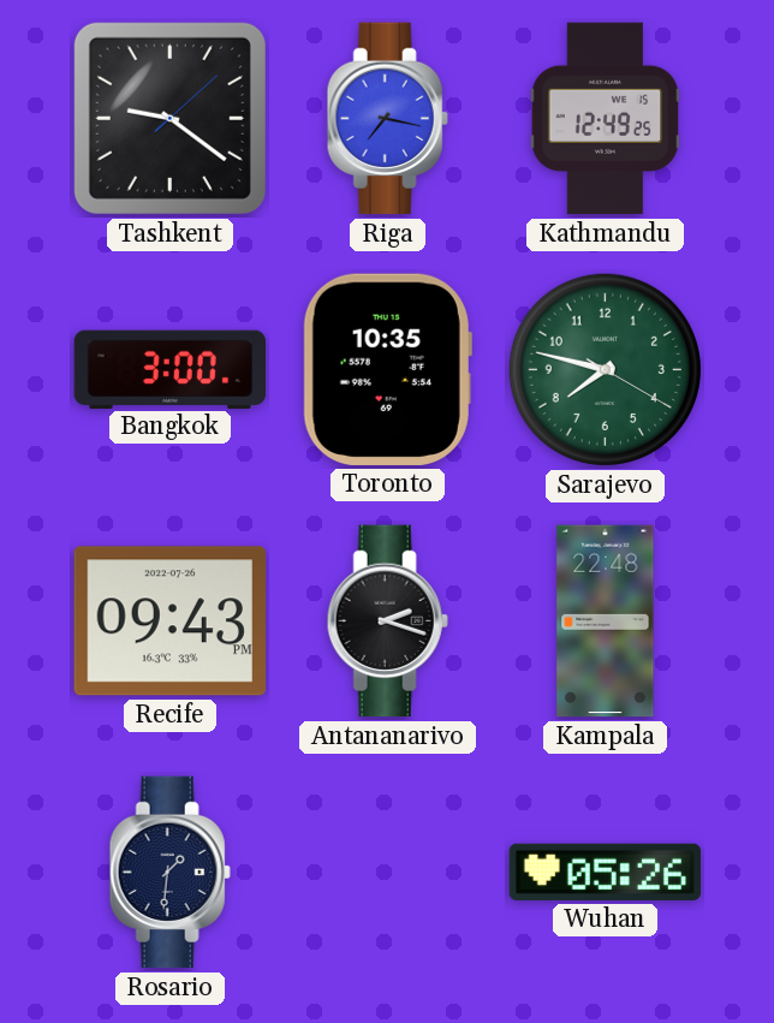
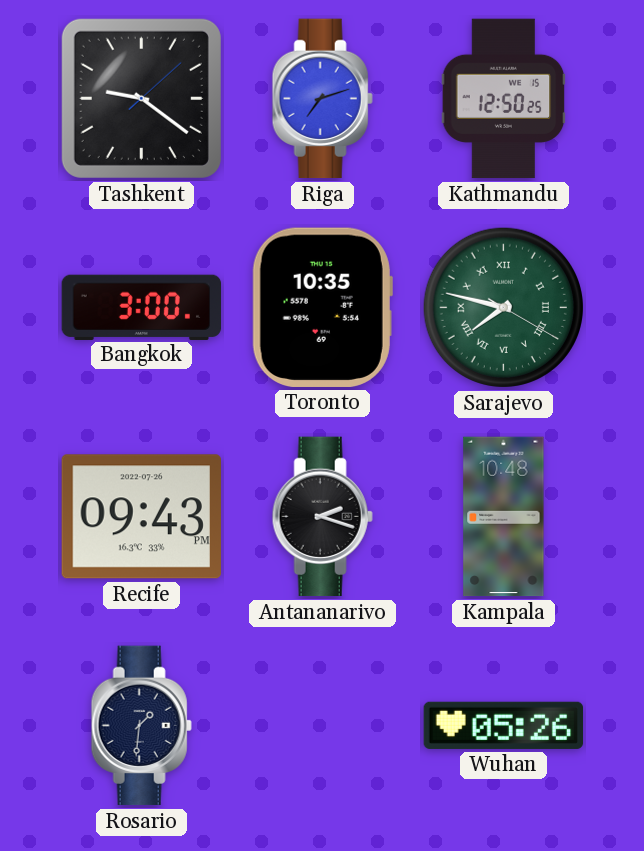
Riga: 7:17 -> 7:12
Kathmandu: 12:49 -> 12:50
Sarajevo numerals: Arabic -> Roman
Kampala: 22:48 -> 10:48
